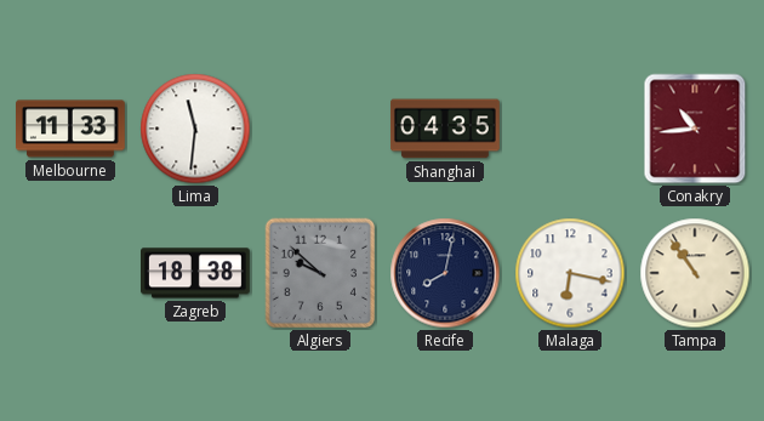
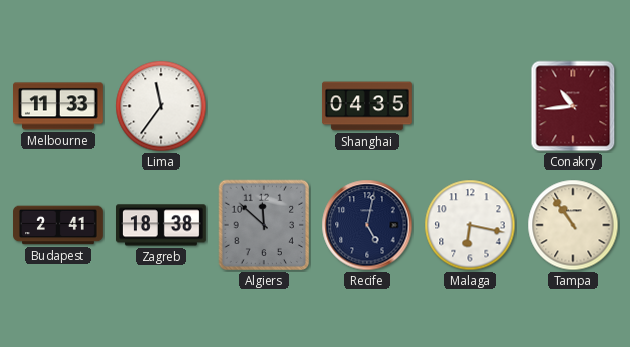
Lima: 11:31 -> 11:36
Budapest: none -> 2:41
Algiers: 9:52 -> 11:52
Recife: 8:02 -> 5:02
